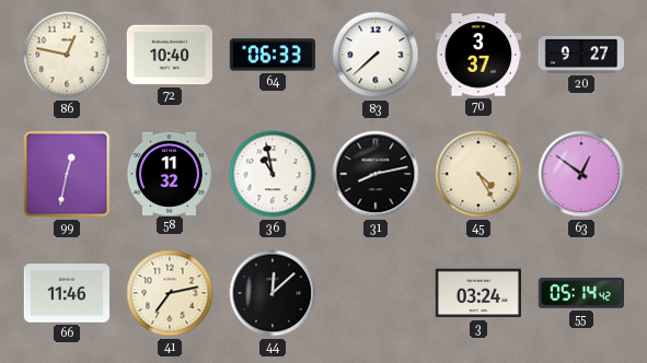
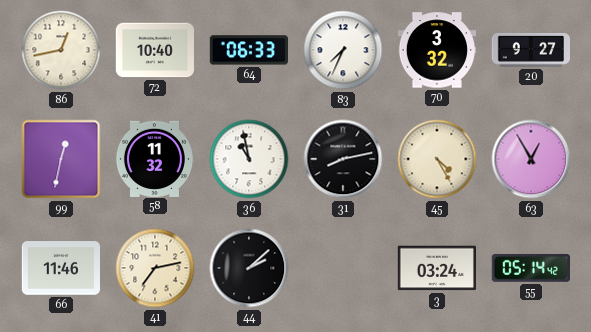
86: 12:47 -> 12:43
83: 7:38 -> 7:34
70: 3:37 -> 3:32
63: 12:51 -> 12:55
44: 12:08 -> 2:08
